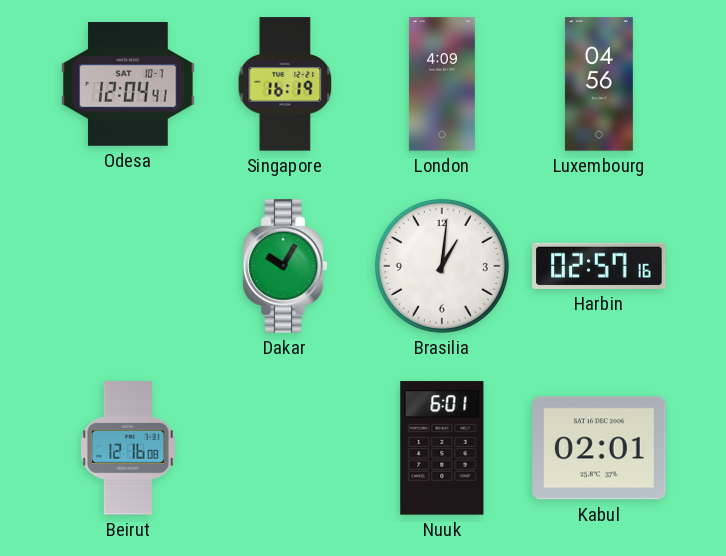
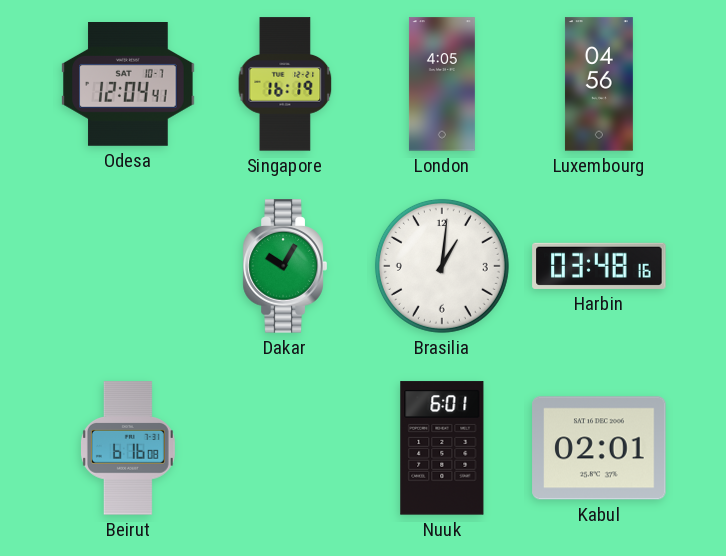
London: 4:09 -> 4:05
Harbin: 02:57 -> 03:48
Beirut: 12:16 -> 6:16
